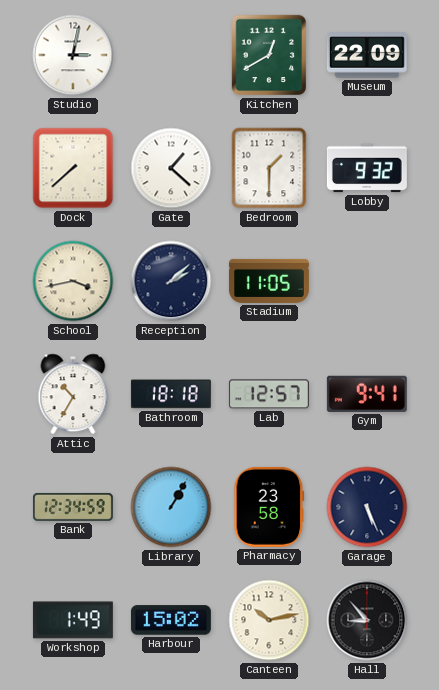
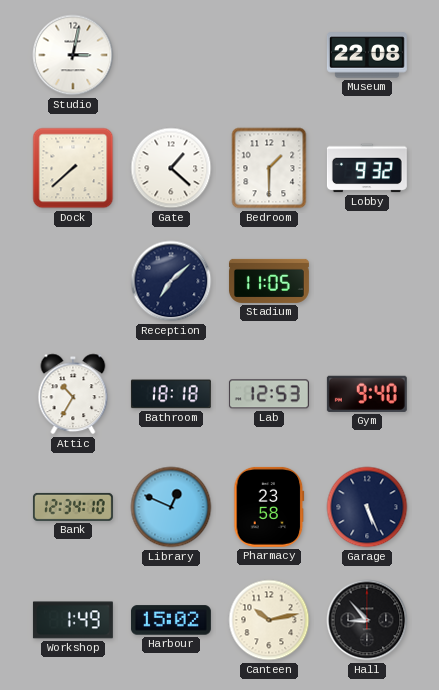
Kitchen: 12:40 -> none
Museum: 22:09 -> 22:08
School: 3:43 -> none
Reception: 2:08 -> 7:08
Lab: 12:57 -> 12:53
Gym: 9:41 -> 9:40
Bank: 12:34:59 -> 12:34:10
Library: 1:05 -> 12:49
